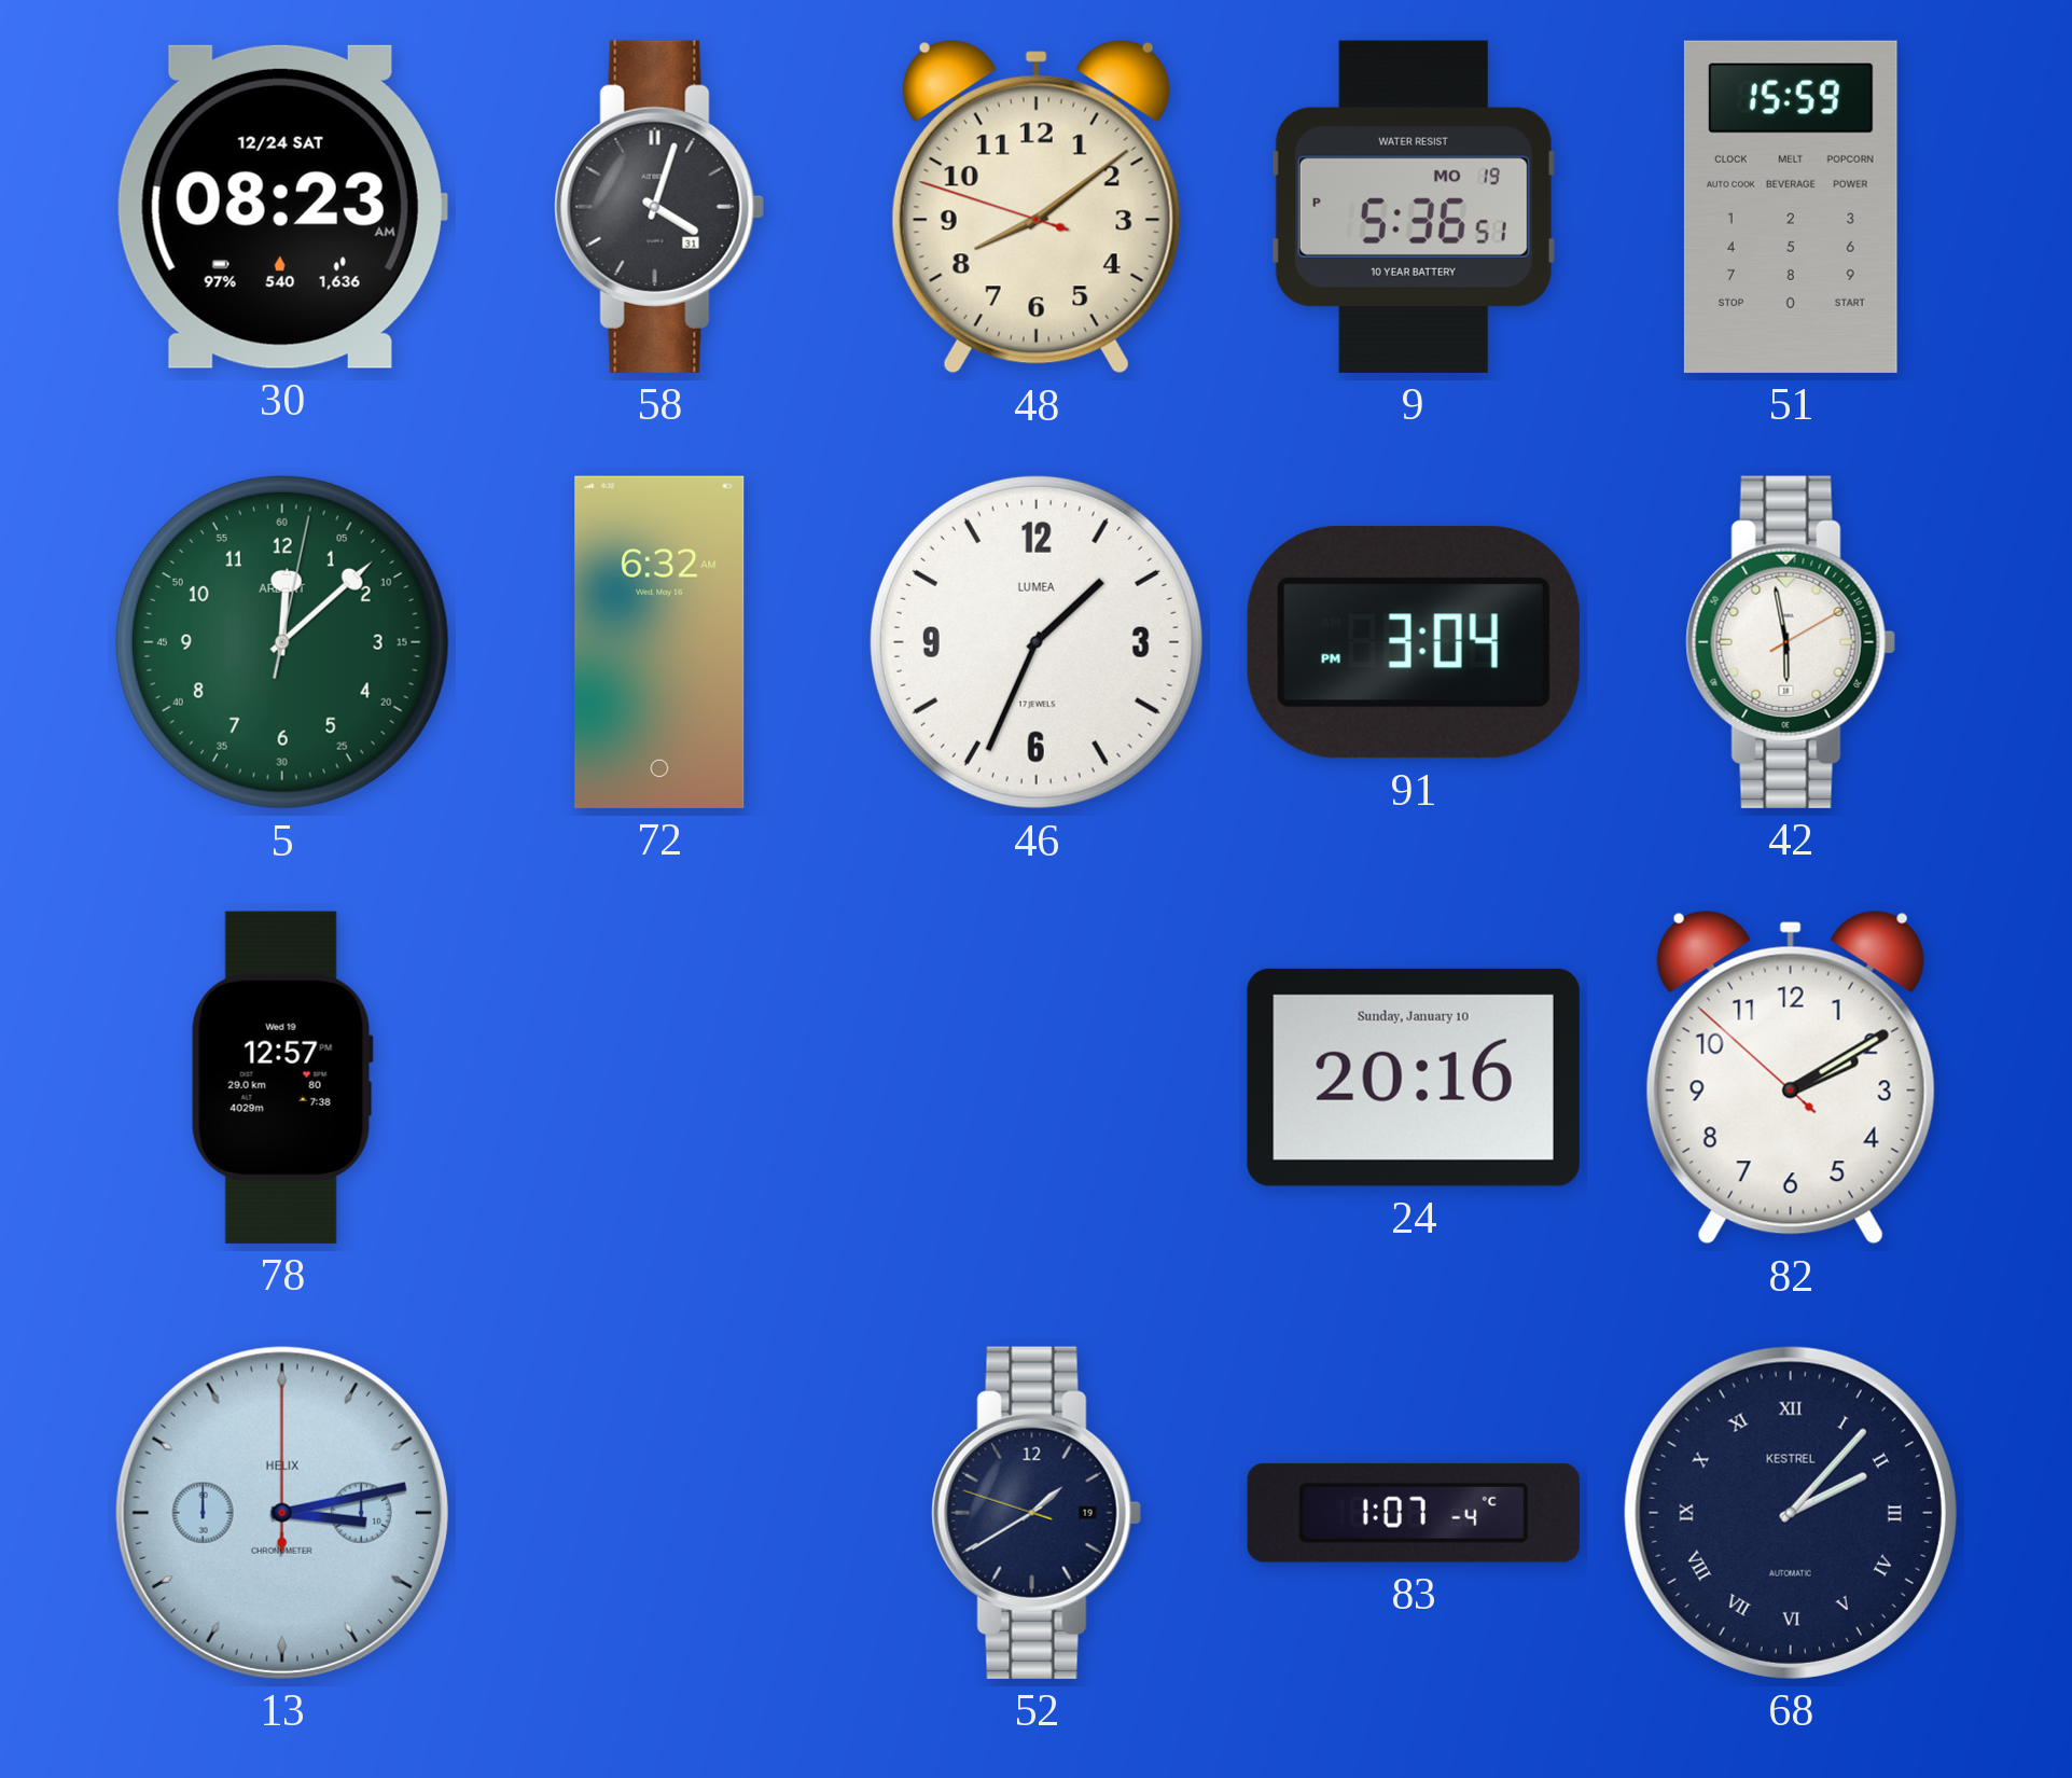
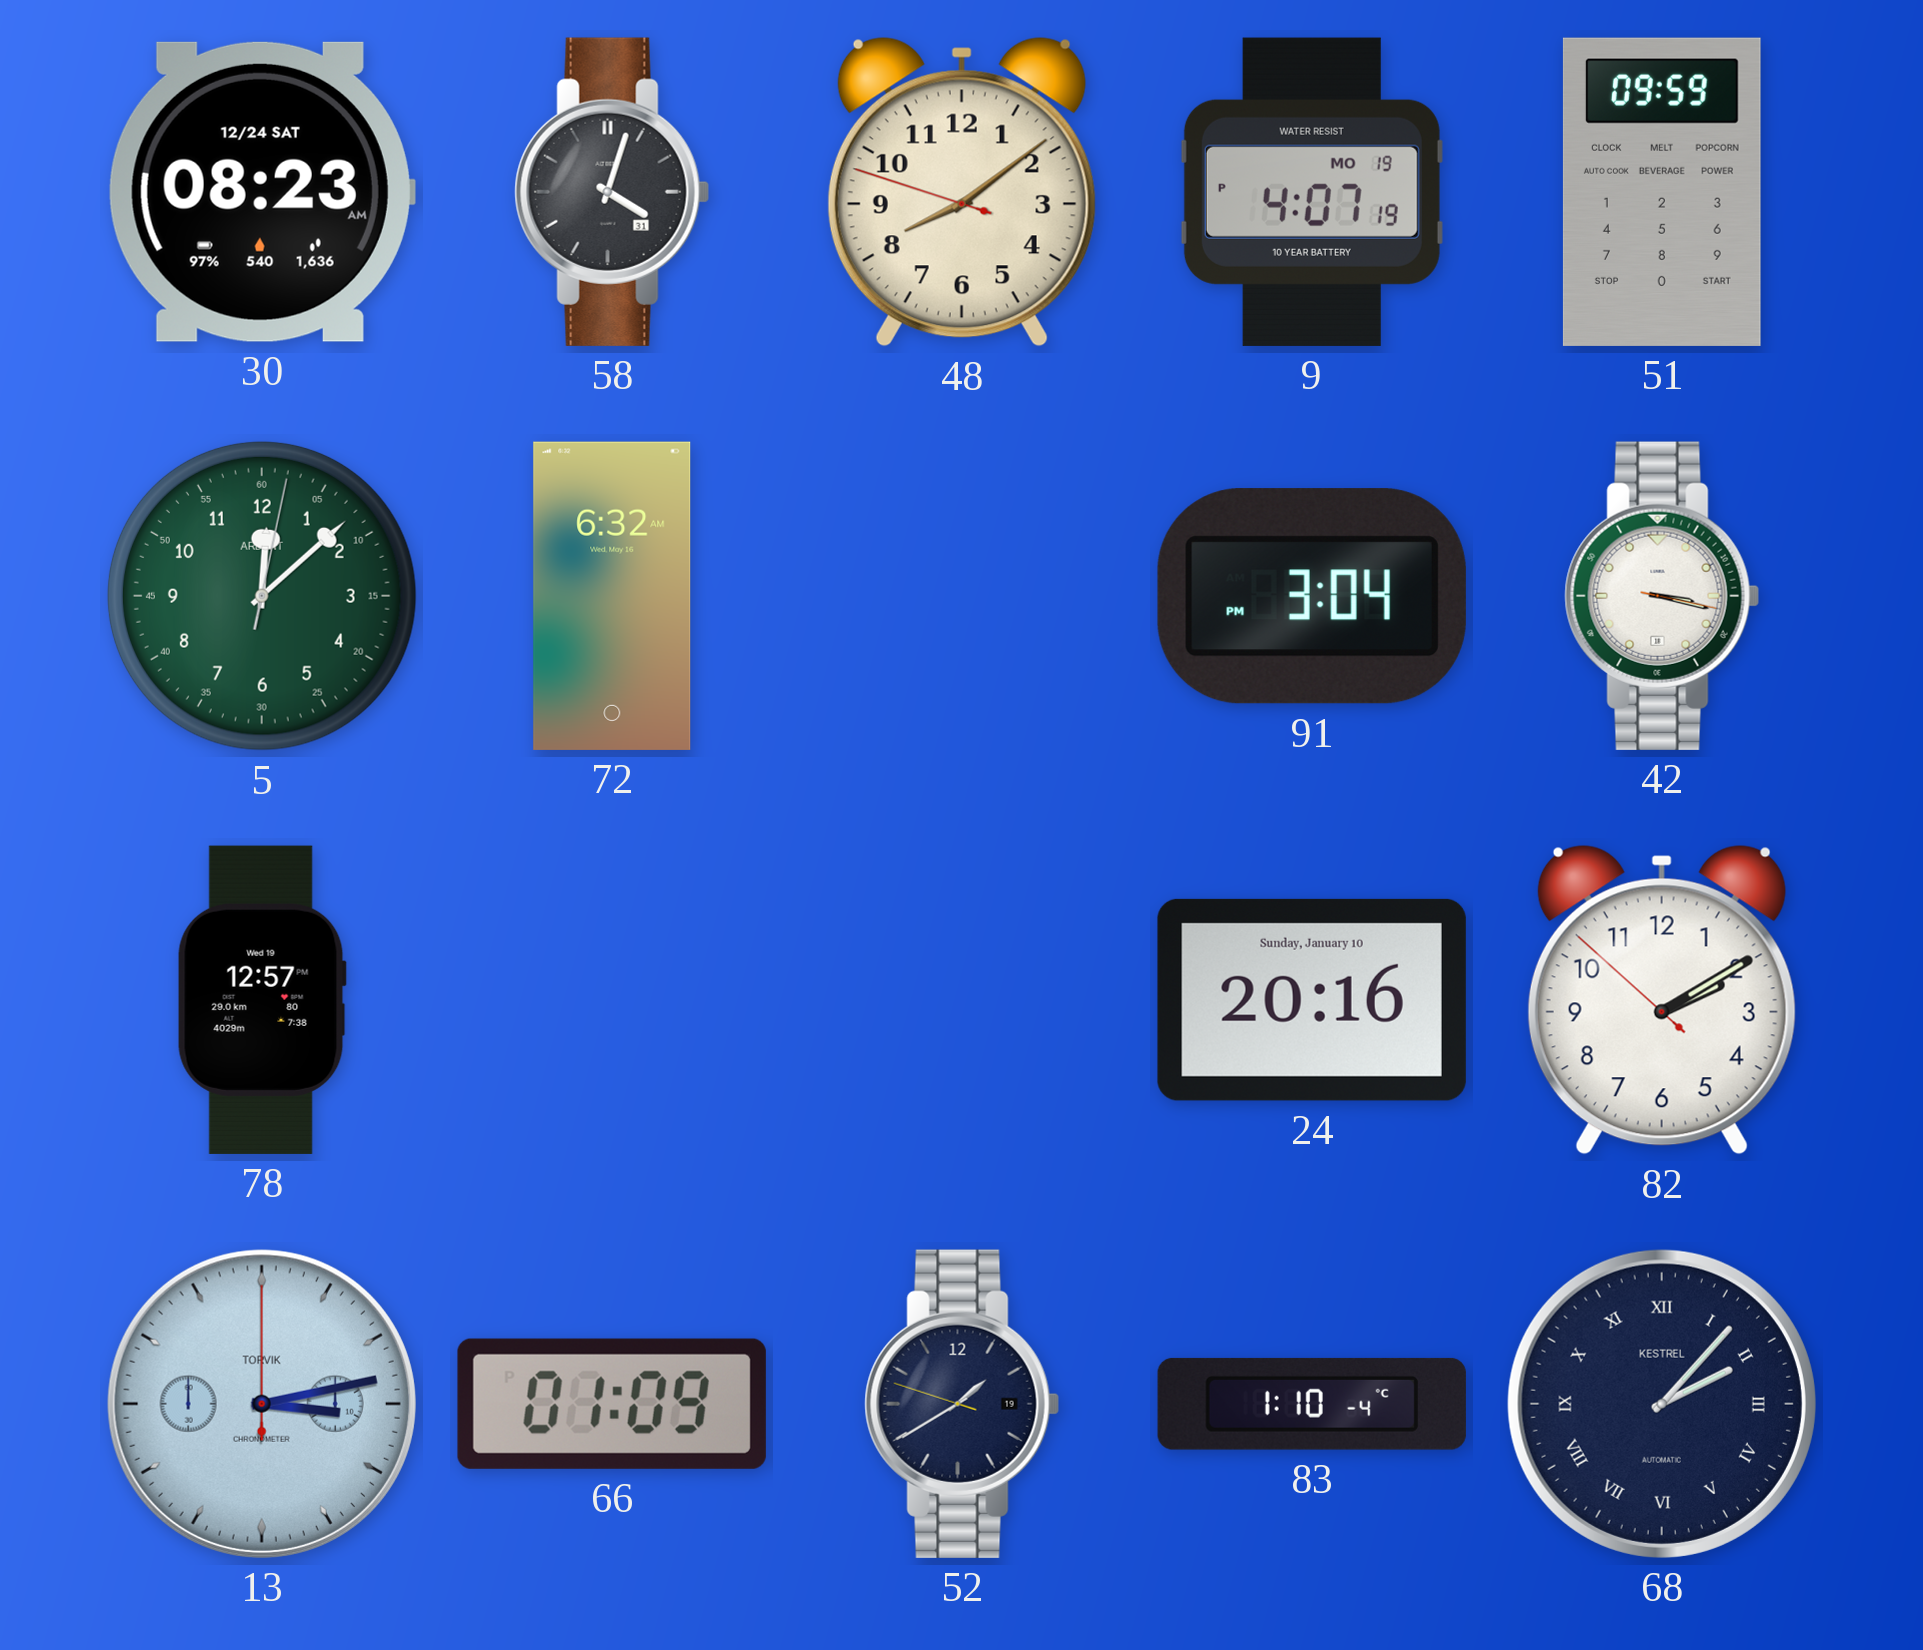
9: 5:36 -> 4:07
51: 15:59 -> 09:59
46: 1:34 -> none
42: 5:58 -> 3:17
13 brand: HELIX -> TORVIK
66: none -> 01:09
83: 1:07 -> 1:10
